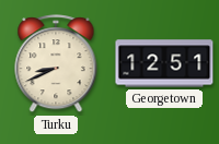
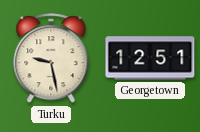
Turku: 8:41 -> 9:28
